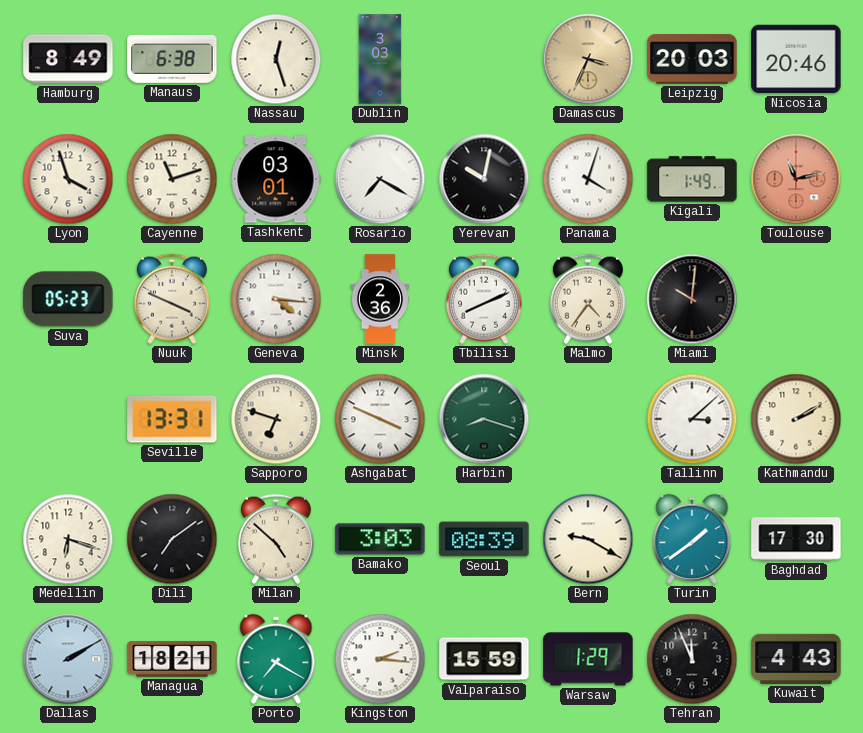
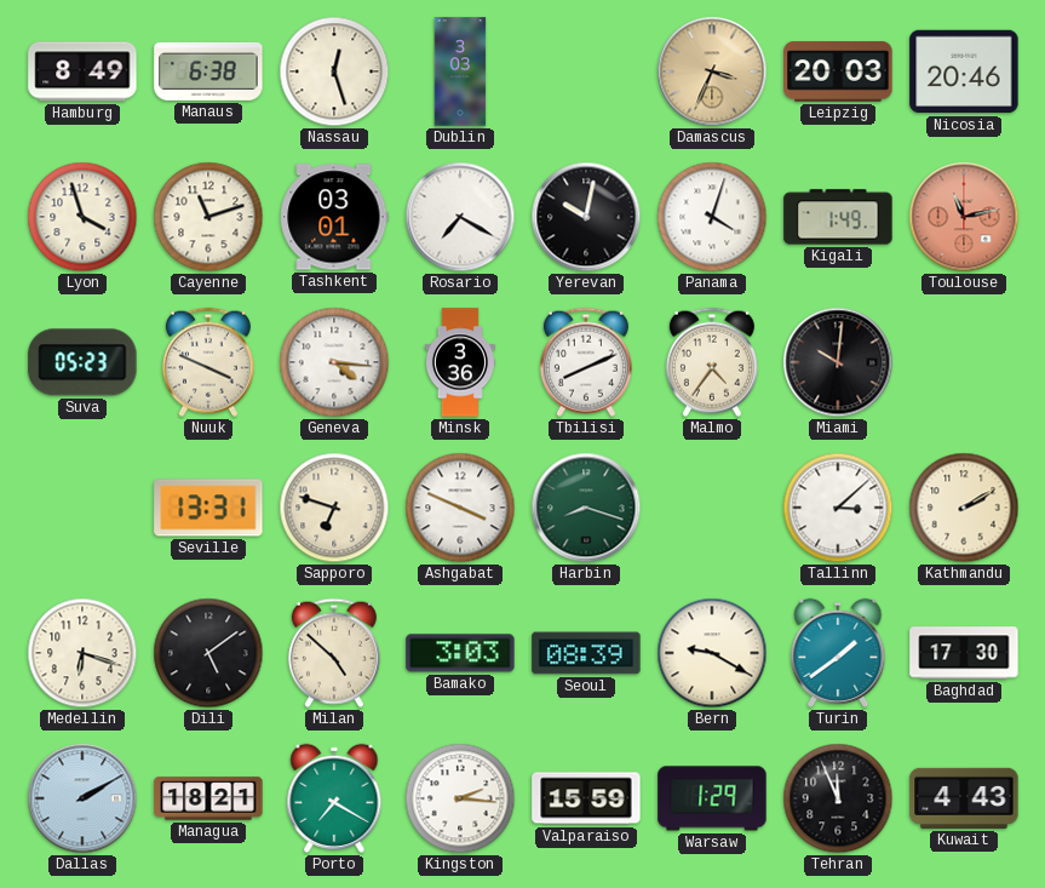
Minsk: 2:36 -> 3:36
Dili: 7:09 -> 5:09
